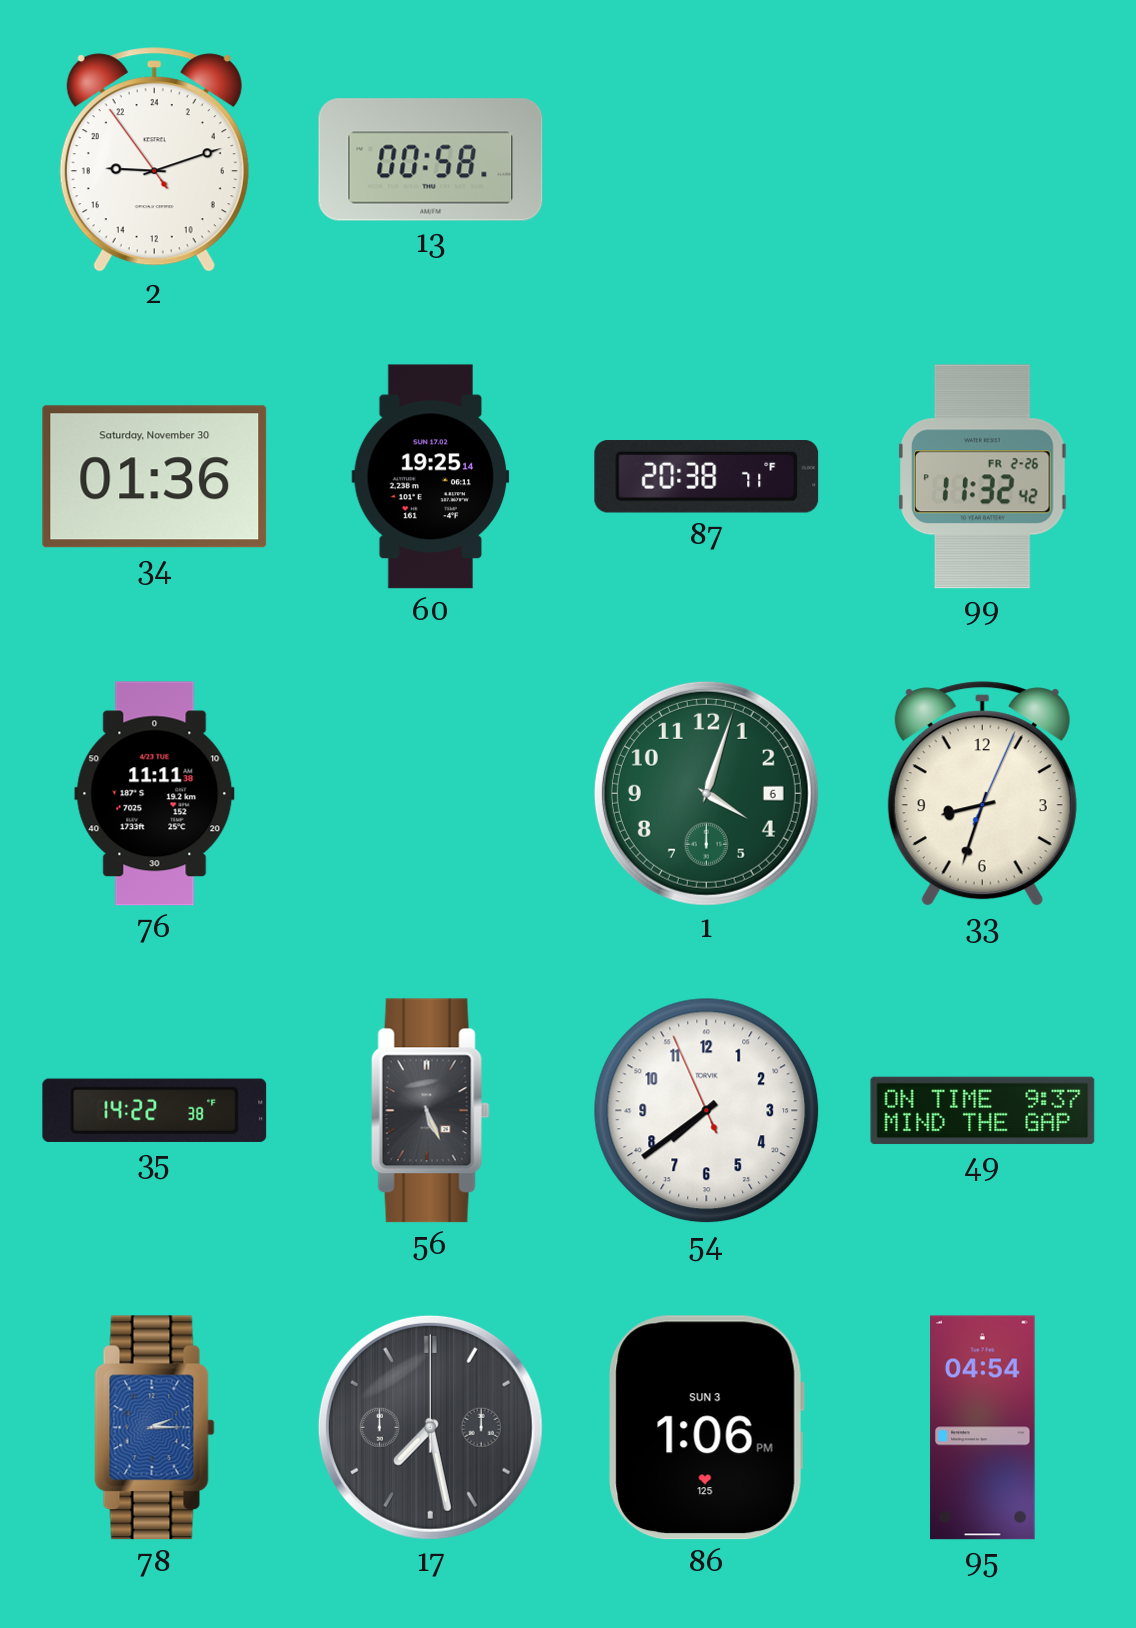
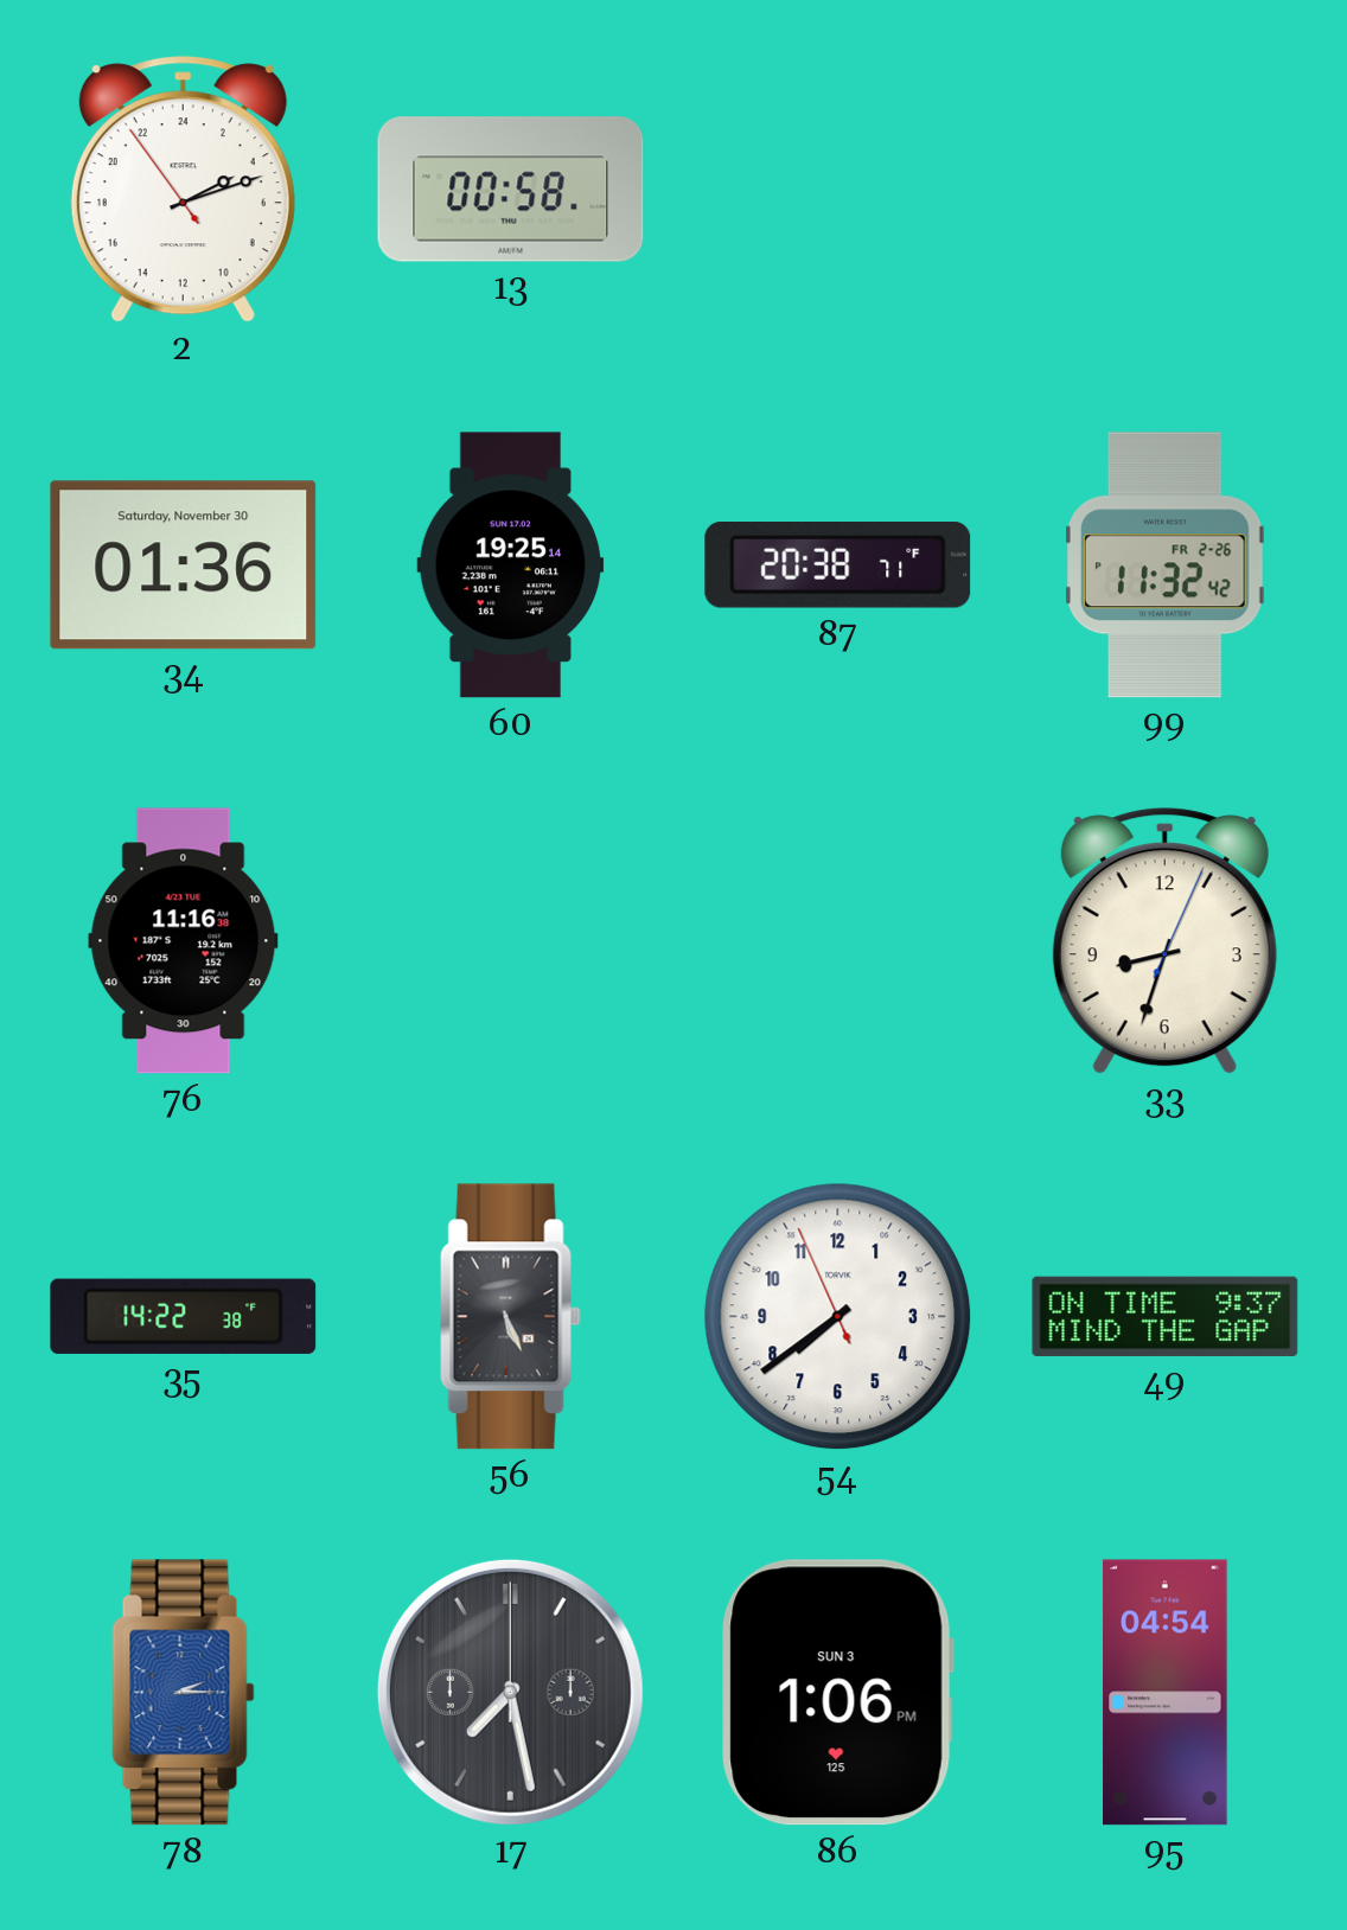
2: 18:11 -> 4:11
76: 11:11 -> 11:16
1: 4:03 -> none
